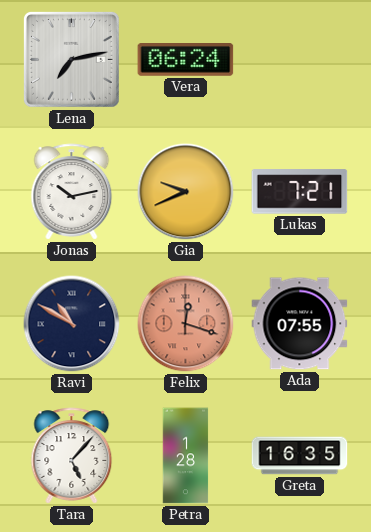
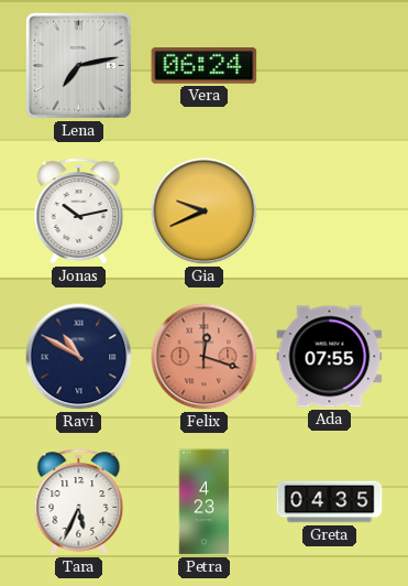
Lukas: 7:21 -> none
Tara: 5:07 -> 5:34
Petra: 1:28 -> 4:23
Greta: 16:35 -> 04:35
